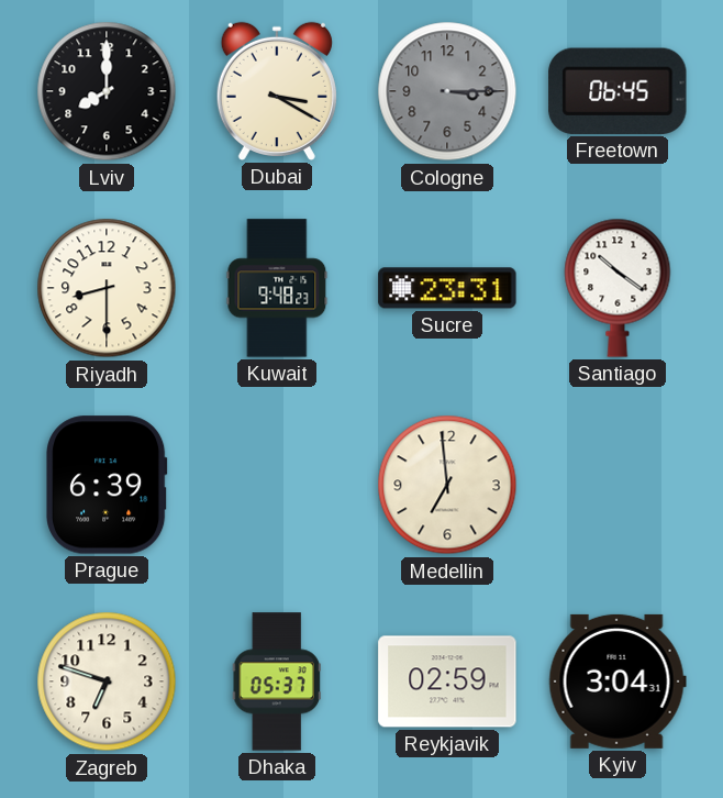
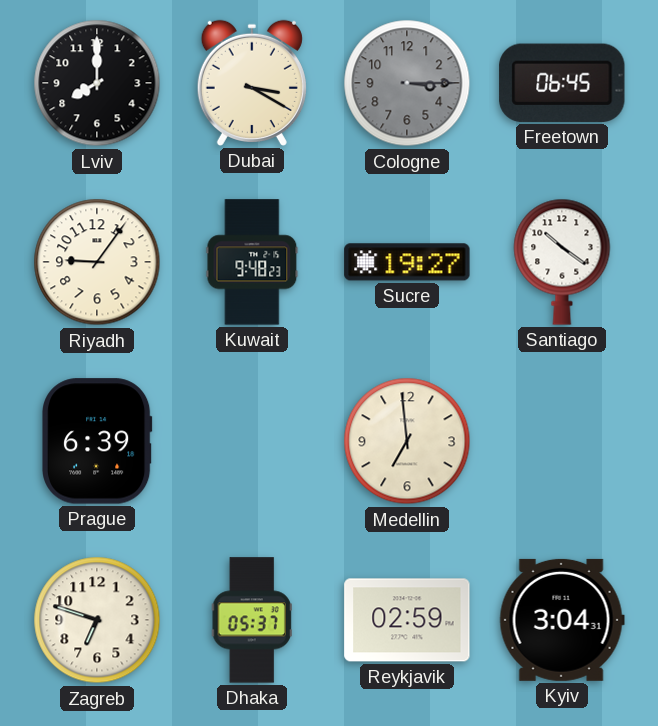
Riyadh: 8:30 -> 9:06
Sucre: 23:31 -> 19:27
